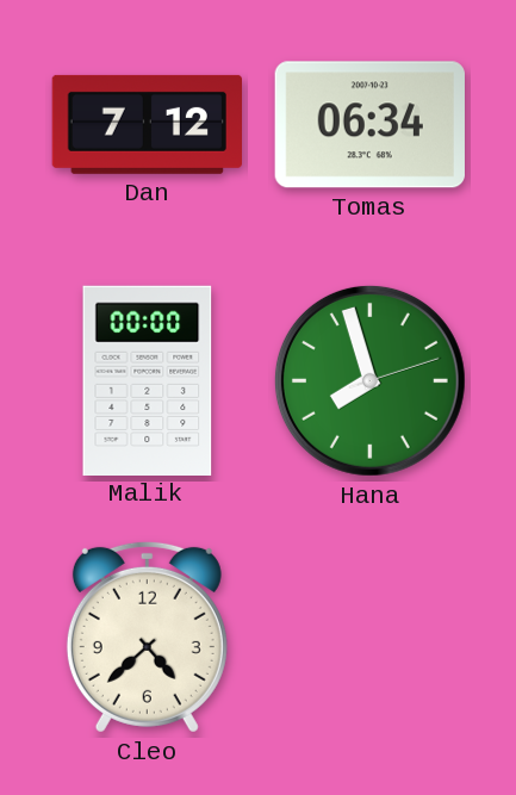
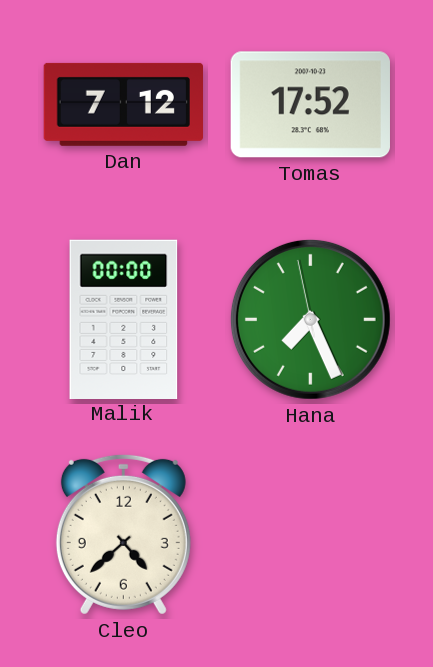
Tomas: 06:34 -> 17:52
Hana: 7:57 -> 7:25
